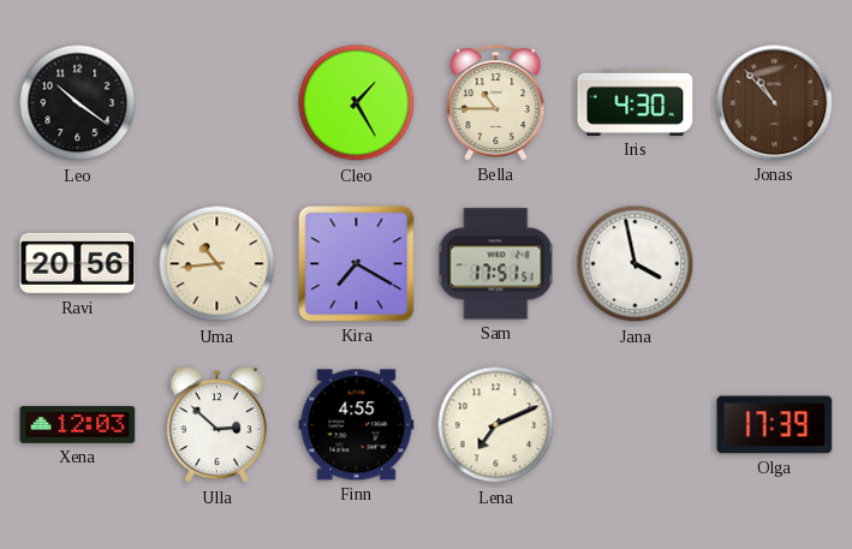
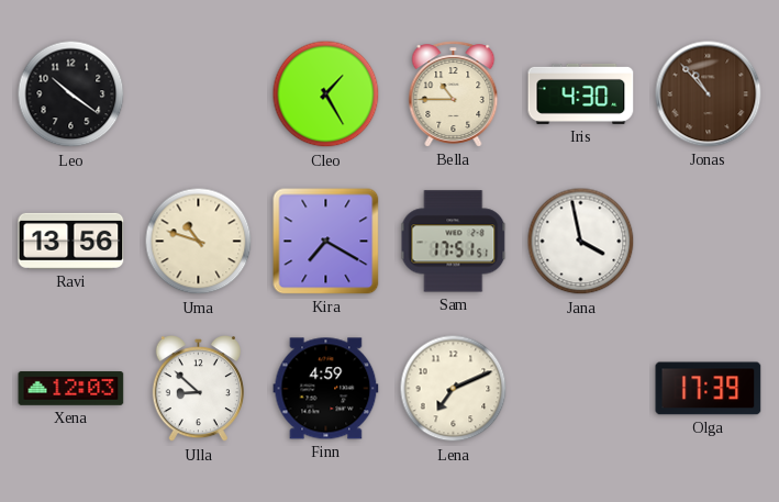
Ravi: 20:56 -> 13:56
Uma: 10:44 -> 10:48
Ulla: 2:52 -> 8:52
Finn: 4:55 -> 4:59
